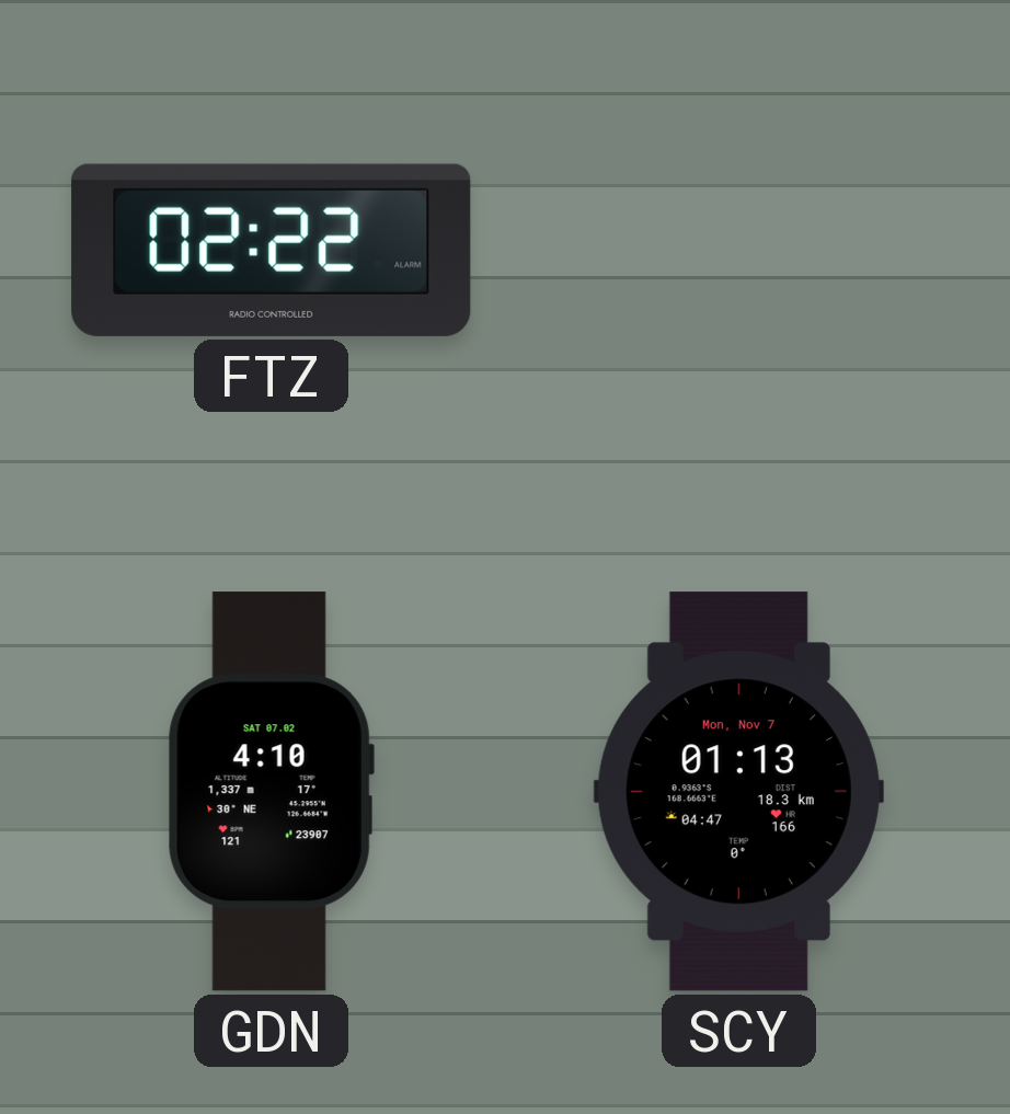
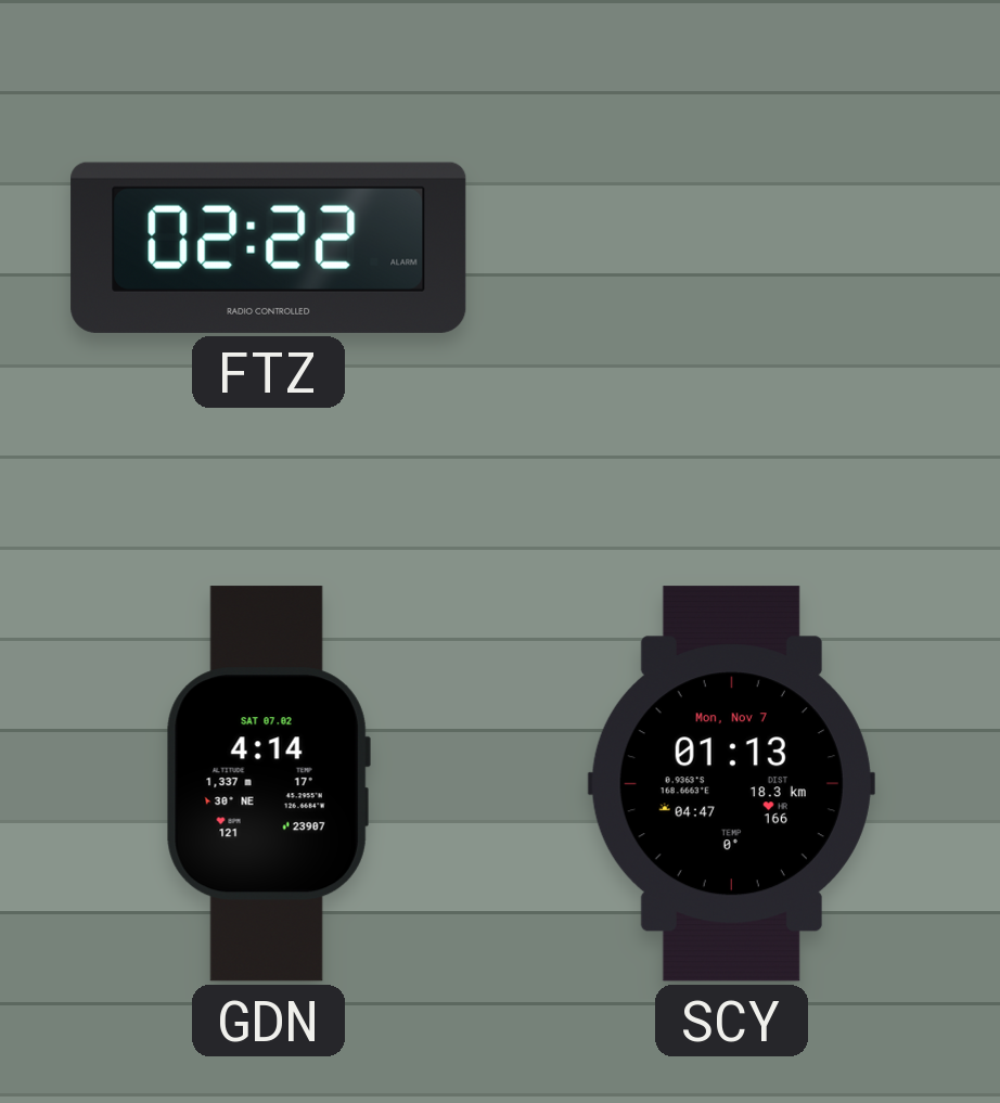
GDN: 4:10 -> 4:14
